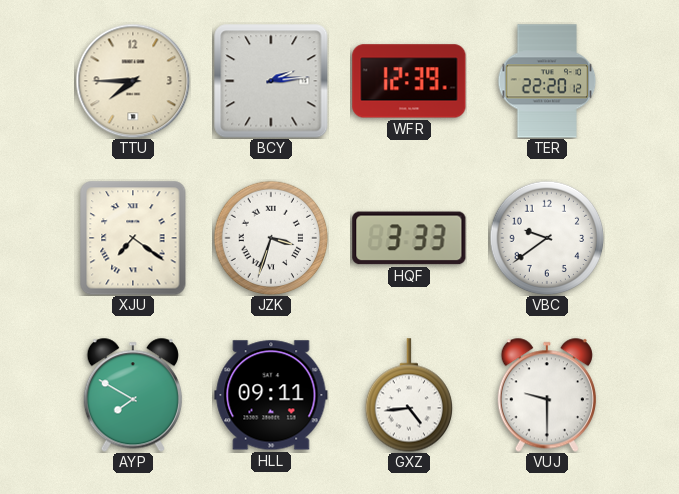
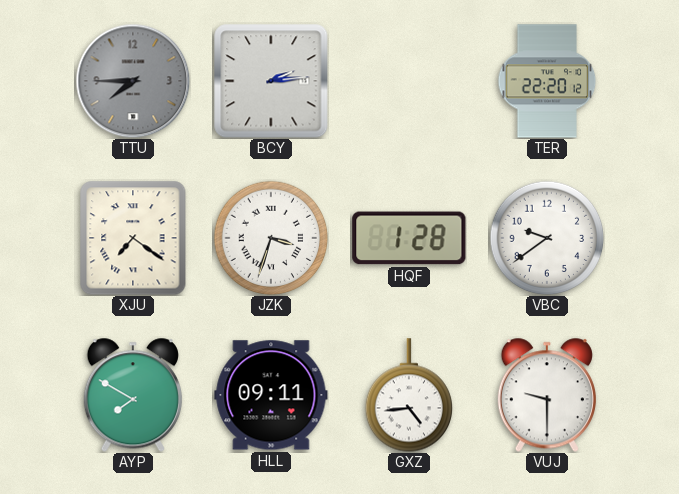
TTU dial: cream -> grey
WFR: 12:39 -> none
HQF: 3:33 -> 1:28
